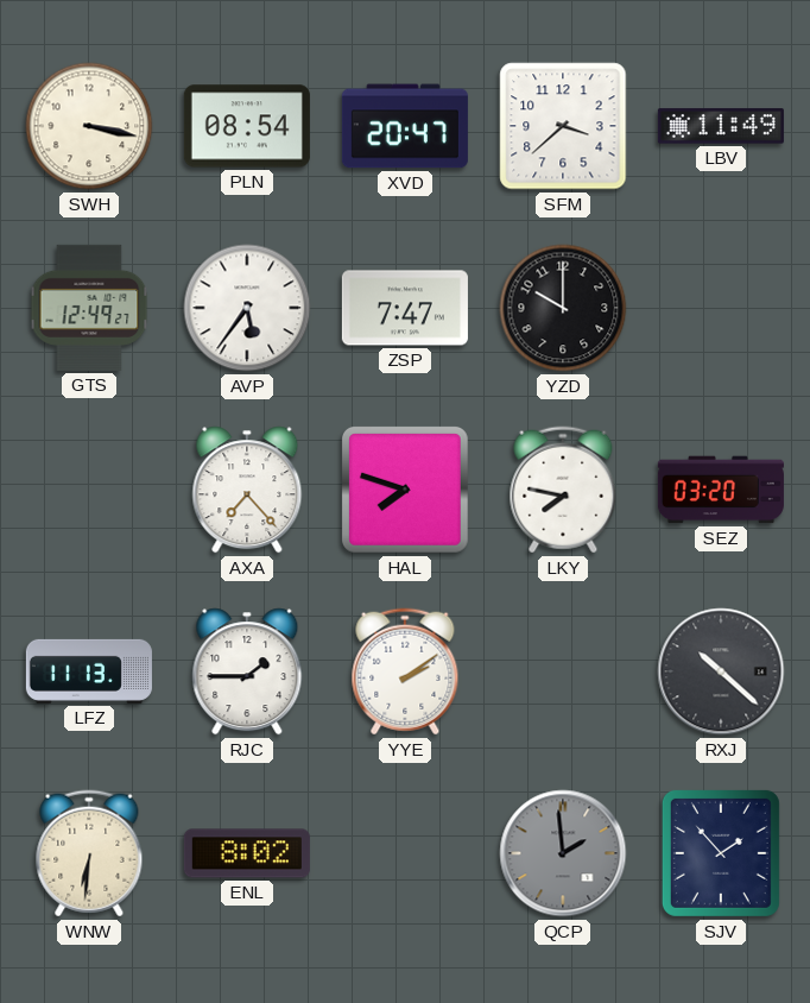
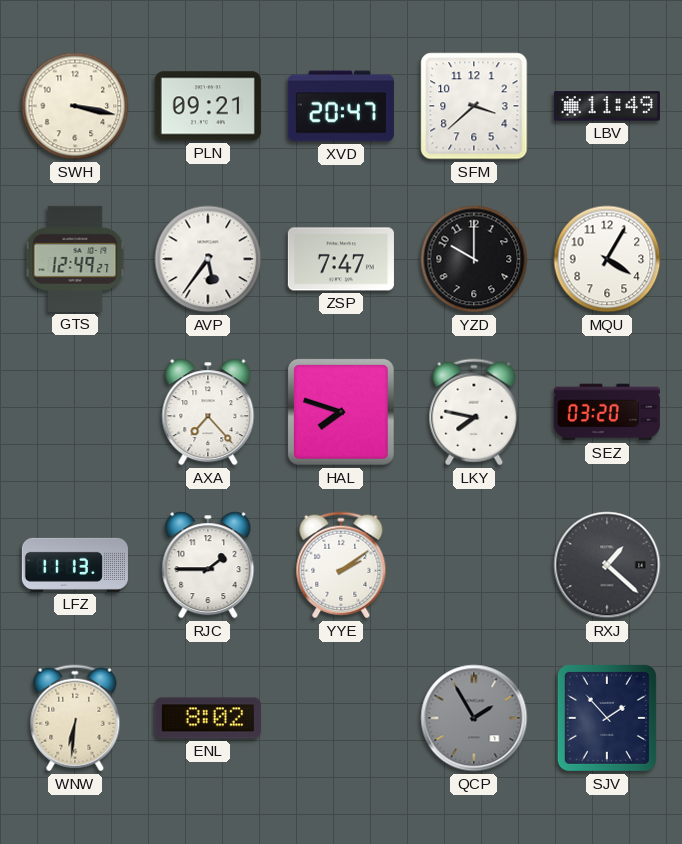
PLN: 08:54 -> 09:21
MQU: none -> 4:05
RXJ: 10:22 -> 1:22
QCP: 1:59 -> 1:55
